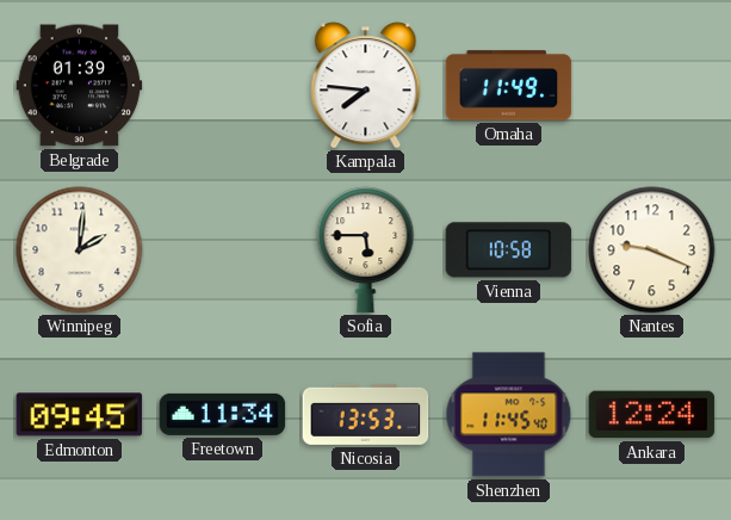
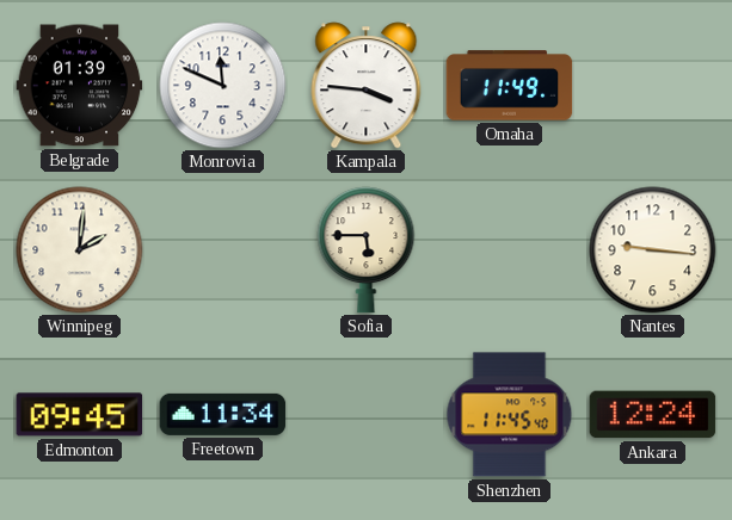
Monrovia: none -> 11:49
Kampala: 7:46 -> 3:46
Vienna: 10:58 -> none
Nantes: 9:19 -> 9:16
Nicosia: 13:53 -> none
